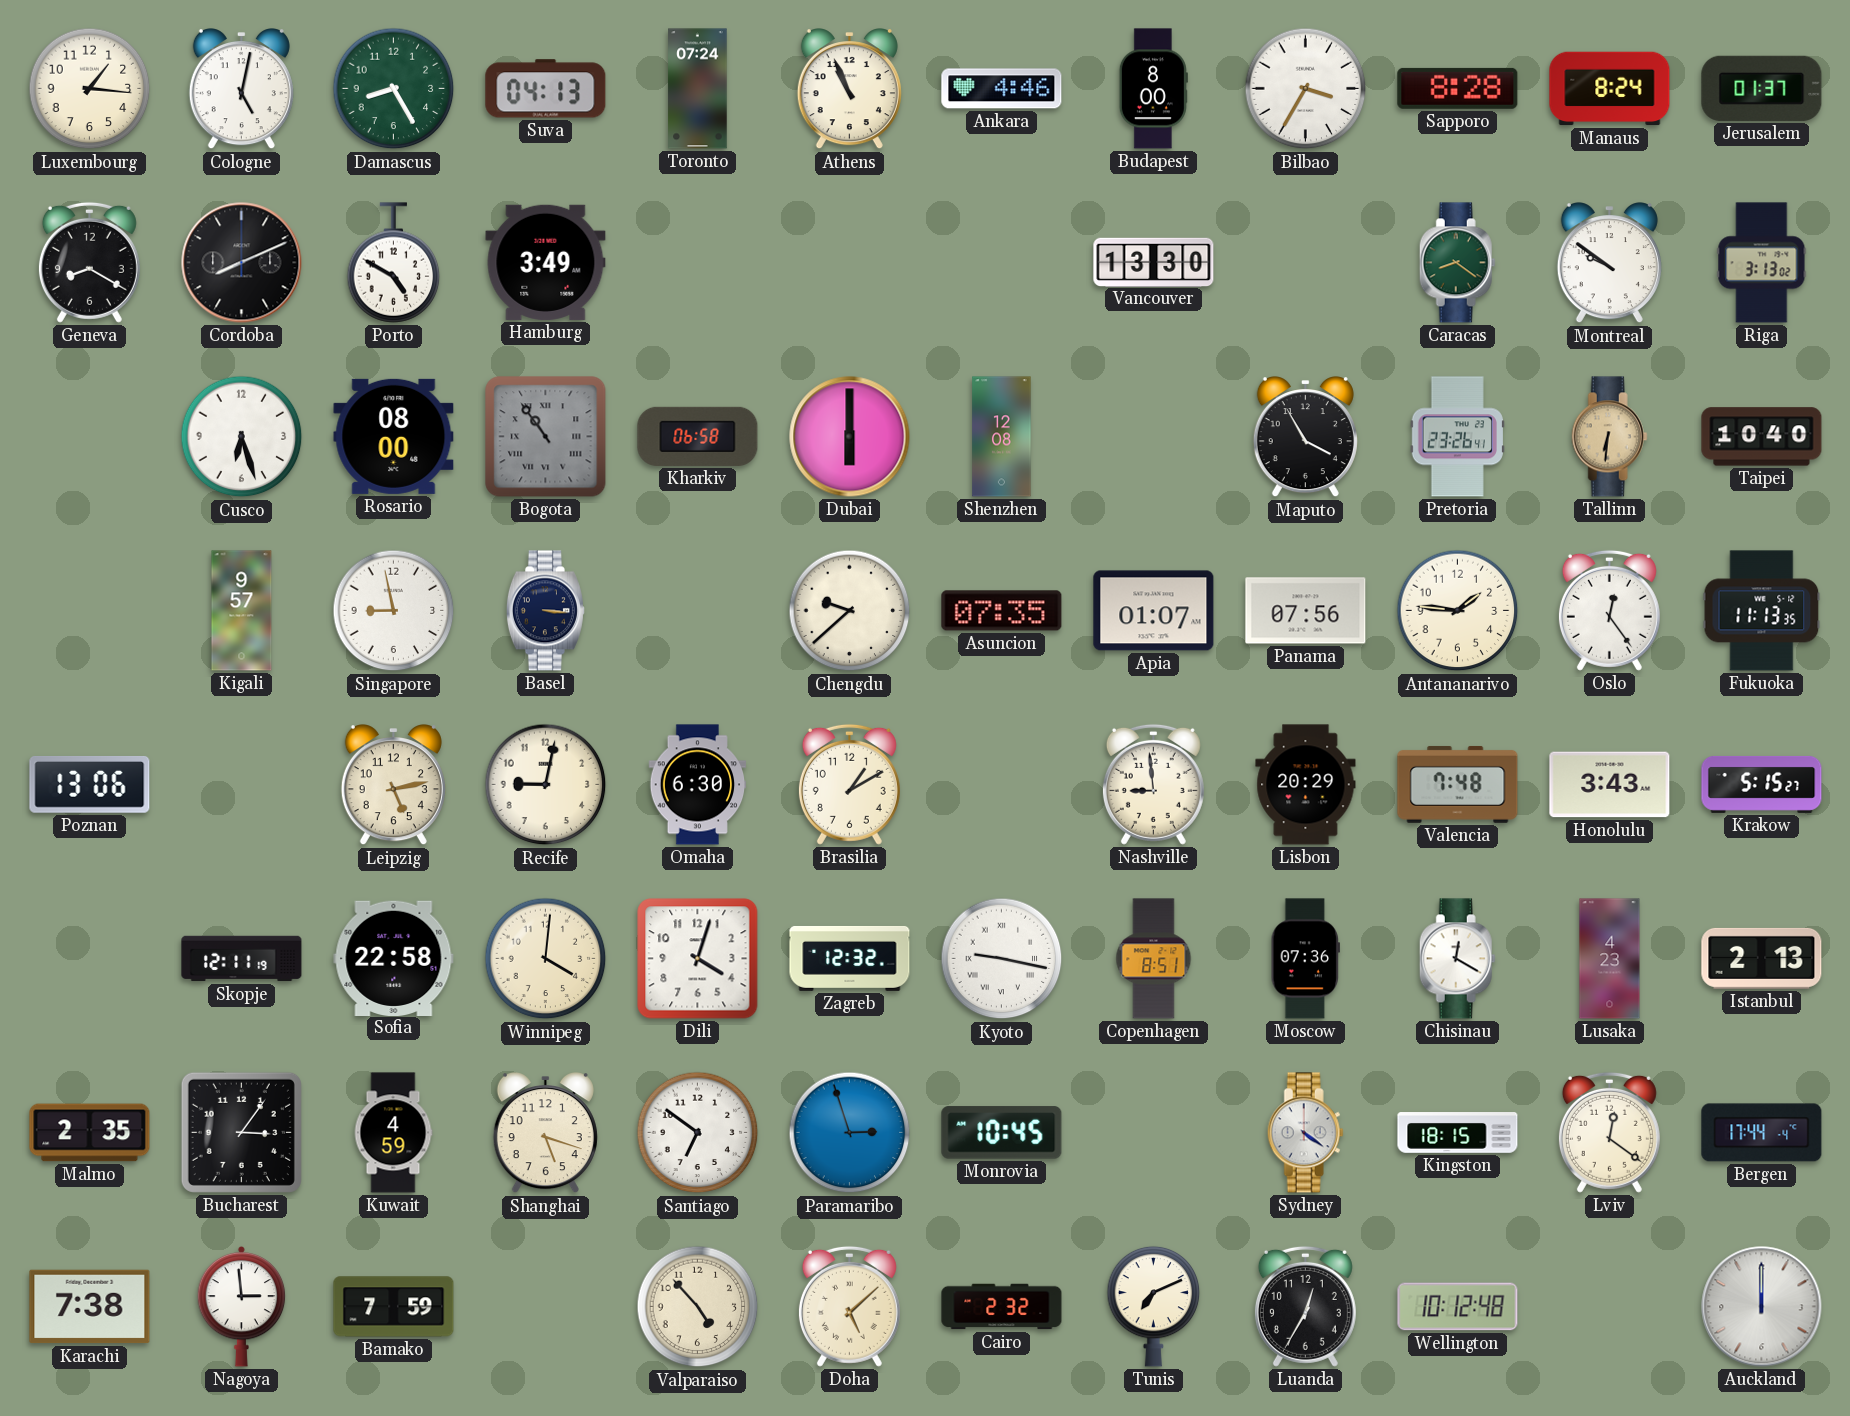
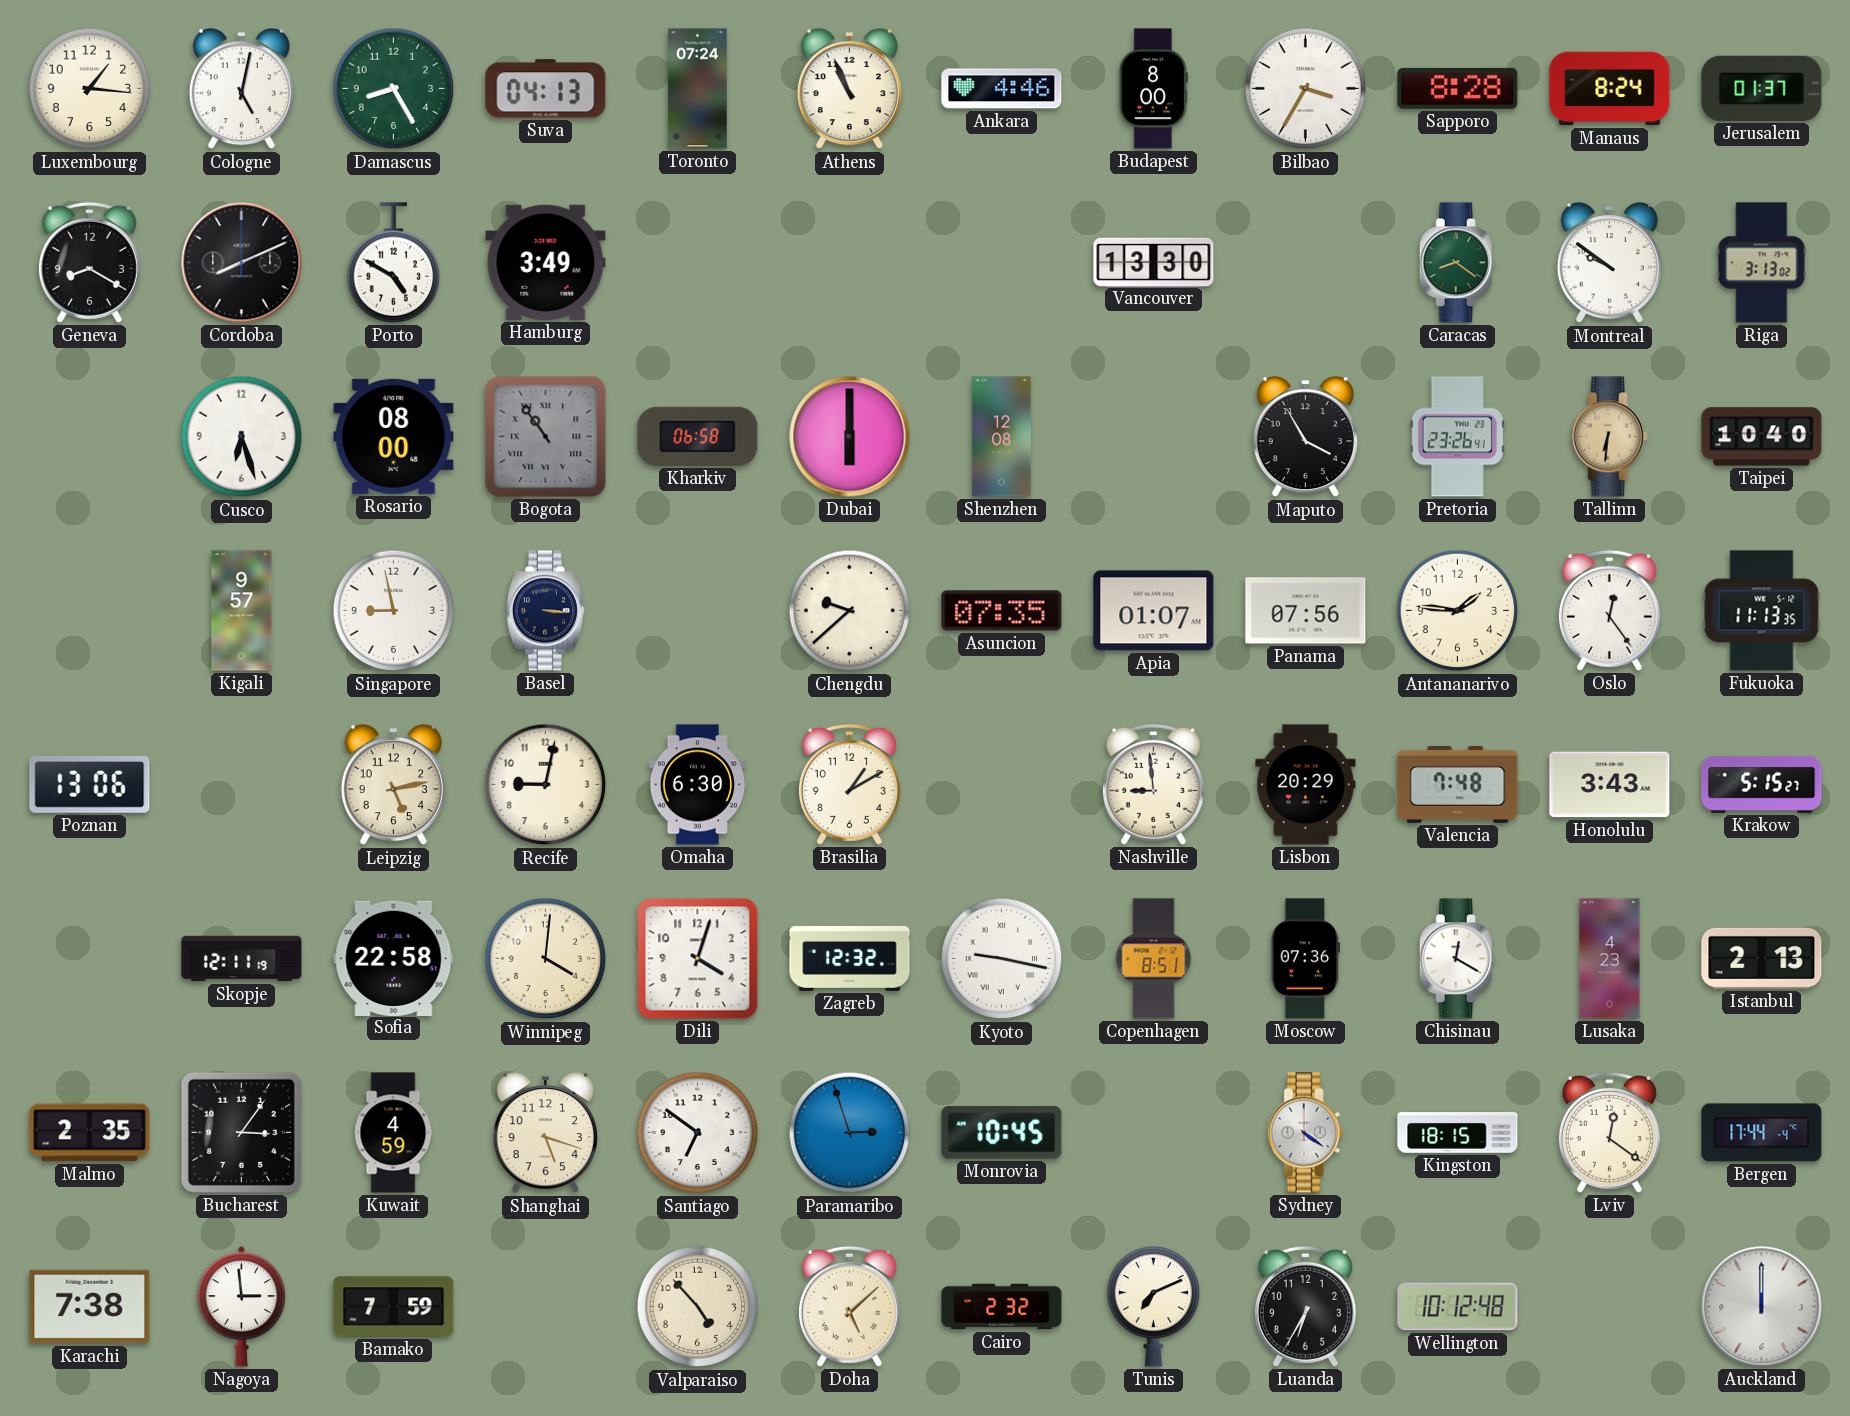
Luanda: 12:35 -> 6:35
